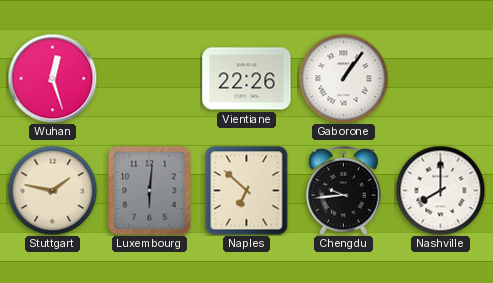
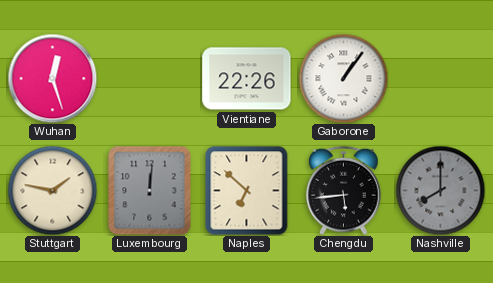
Luxembourg: 6:01 -> 12:01
Chengdu: 9:44 -> 5:44
Nashville dial: white -> grey
